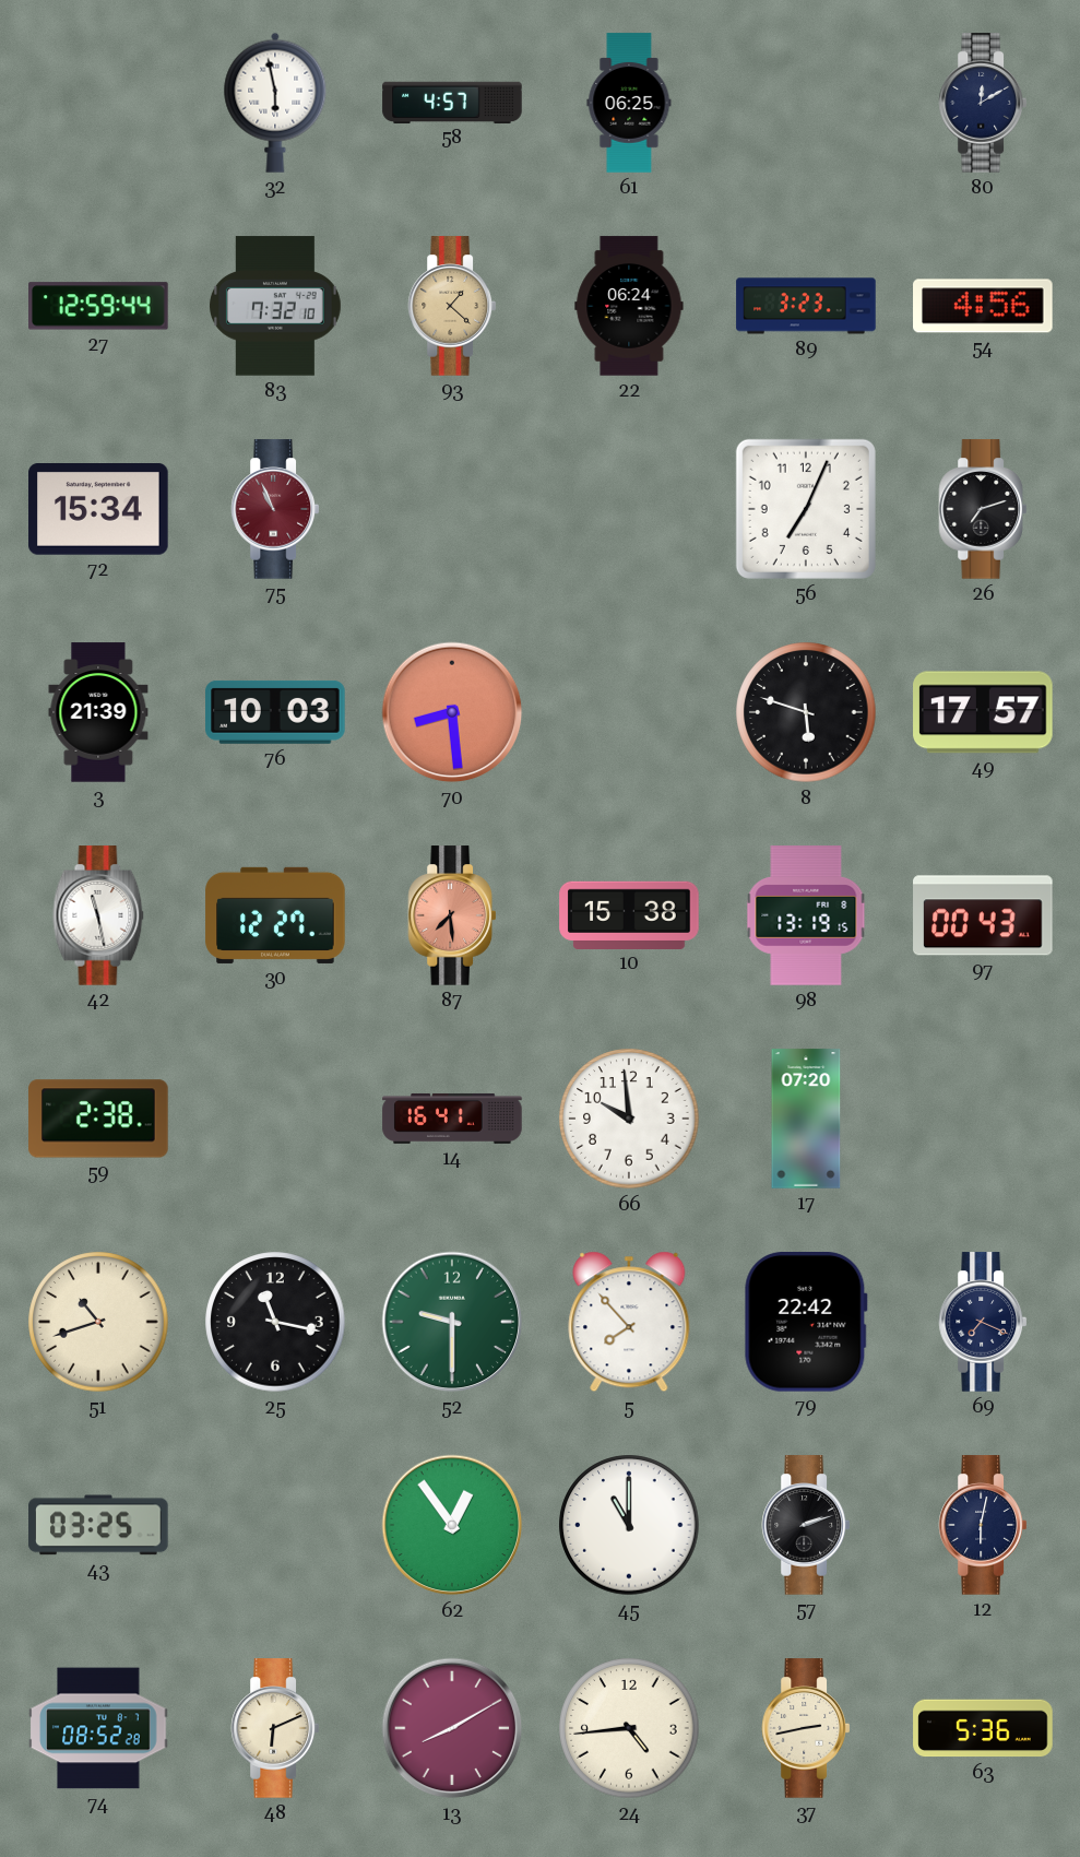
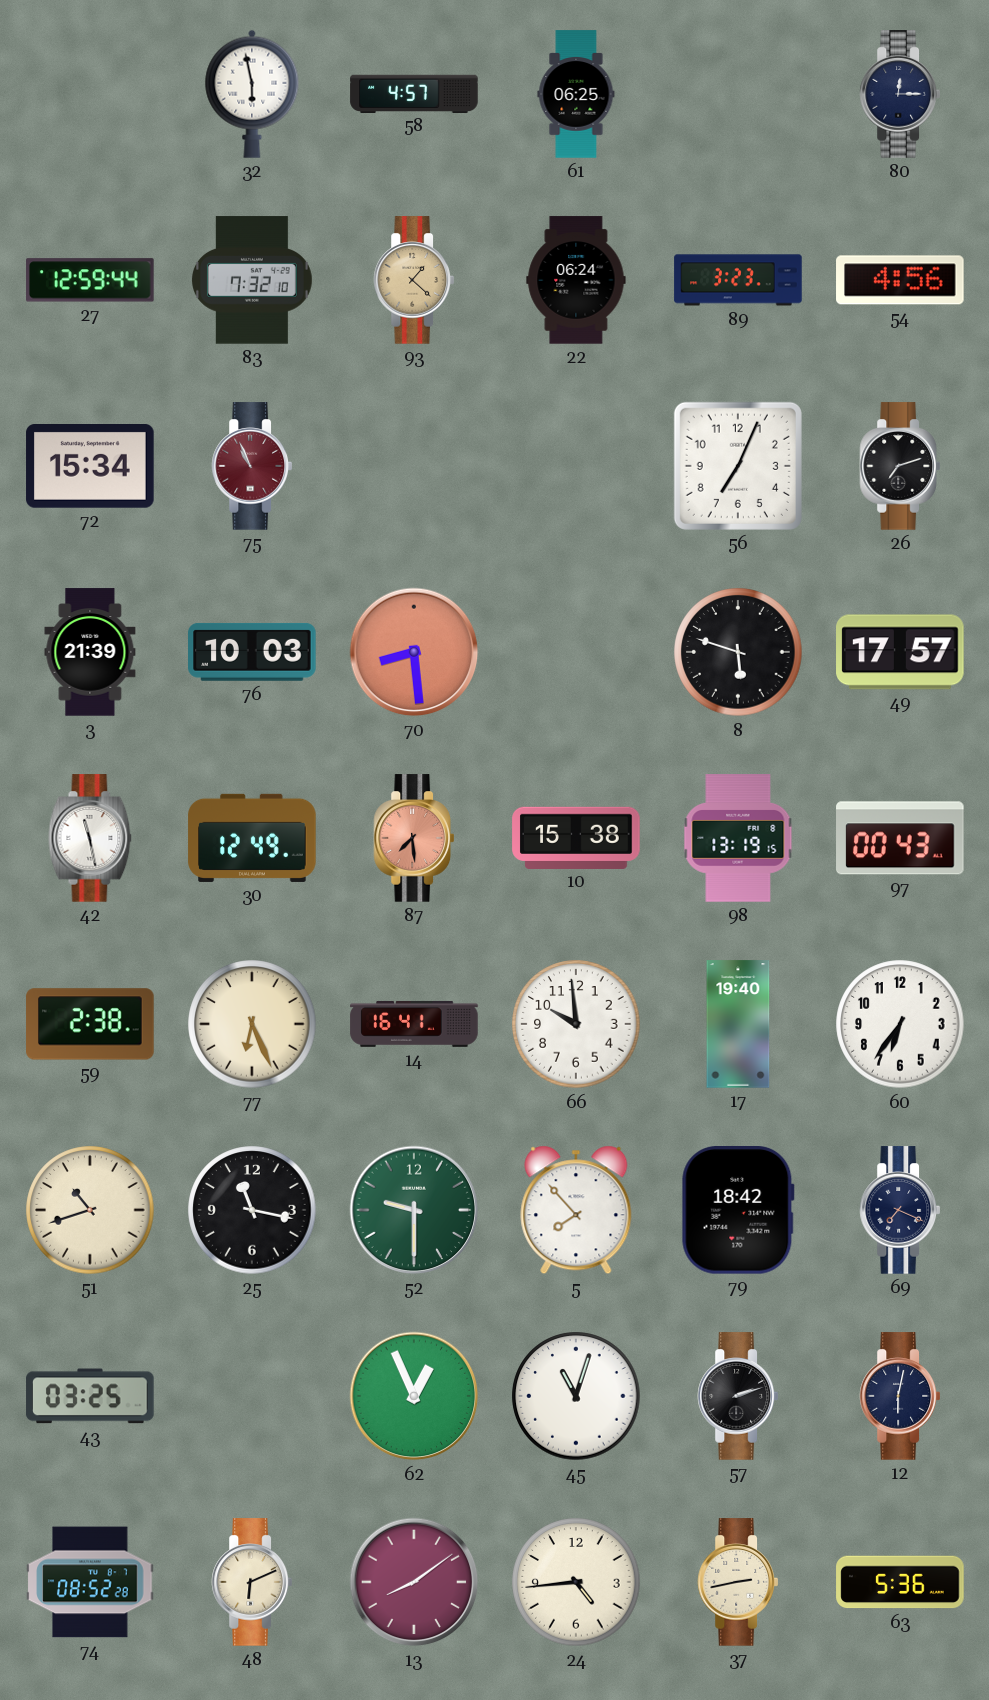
80: 12:10 -> 12:15
30: 12:27 -> 12:49
77: none -> 6:26
17: 07:20 -> 19:40
60: none -> 6:36
79: 22:42 -> 18:42
62: 12:54 -> 12:56
45: 11:00 -> 11:03
13: 8:10 -> 8:09
